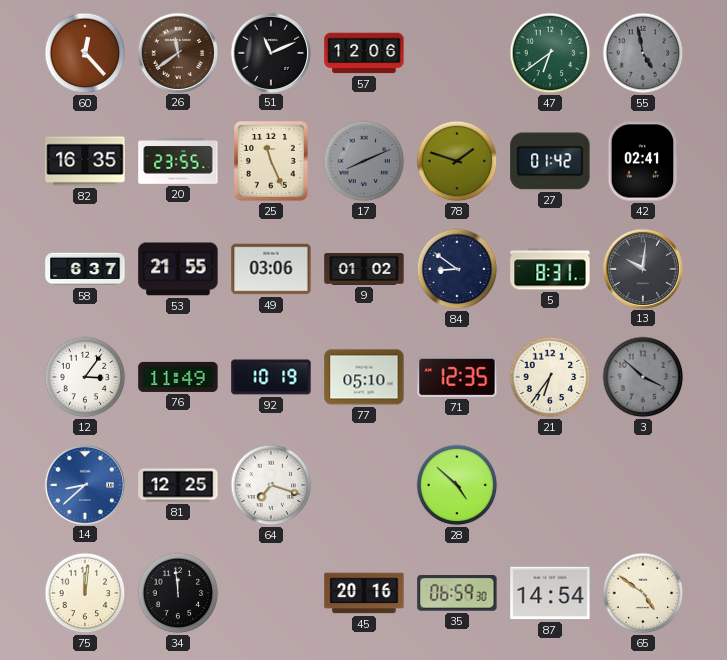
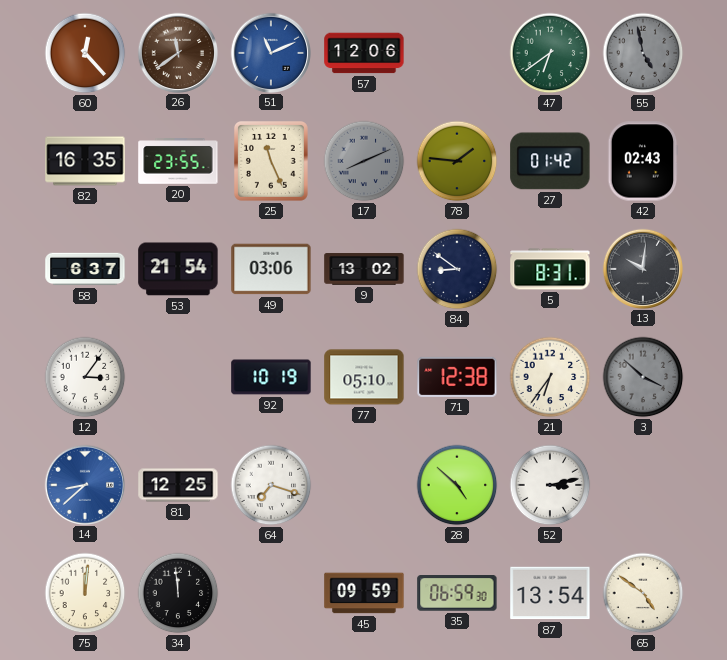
51 dial: black -> blue
78: 1:48 -> 1:46
42: 02:41 -> 02:43
53: 21:55 -> 21:54
9: 01:02 -> 13:02
76: 11:49 -> none
71: 12:35 -> 12:38
52: none -> 3:13
45: 20:16 -> 09:59
87: 14:54 -> 13:54
